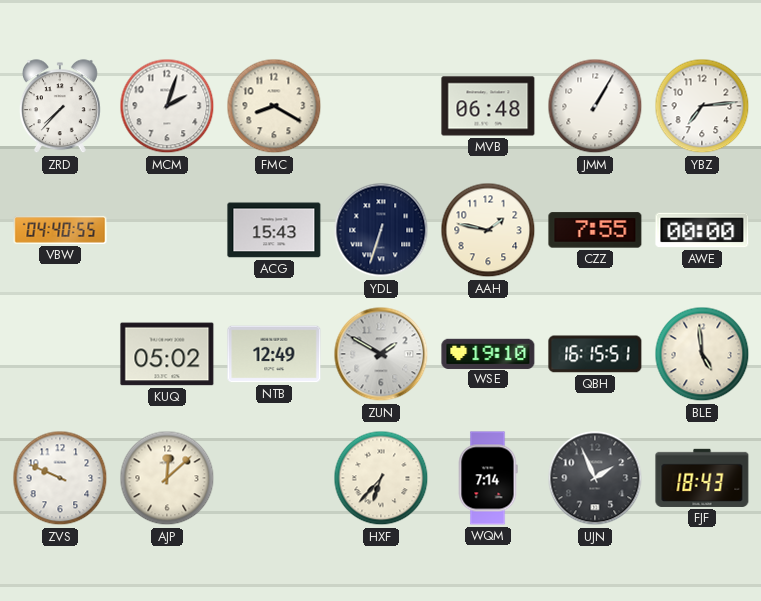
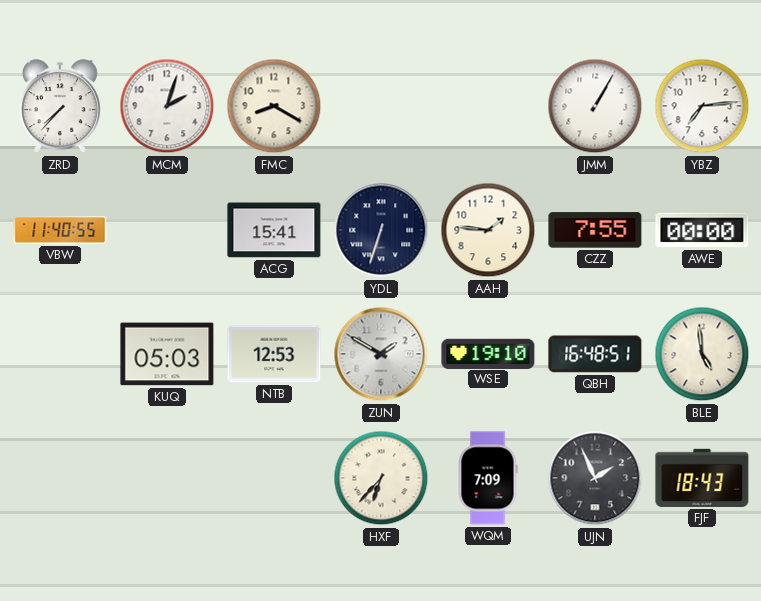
MVB: 06:48 -> none
VBW: 04:40 -> 11:40
ACG: 15:43 -> 15:41
AAH: 1:47 -> 1:46
KUQ: 05:02 -> 05:03
NTB: 12:49 -> 12:53
QBH: 16:15 -> 16:48
ZVS: 9:49 -> none
AJP: 12:08 -> none
WQM: 7:14 -> 7:09
